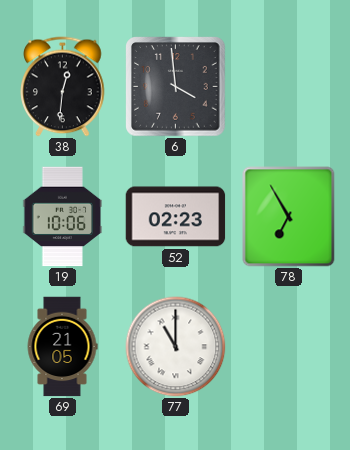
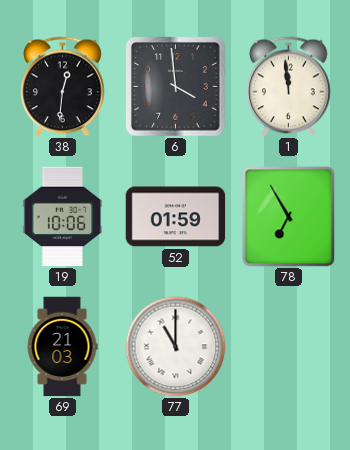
1: none -> 11:59
52: 02:23 -> 01:59
69: 21:05 -> 21:03
